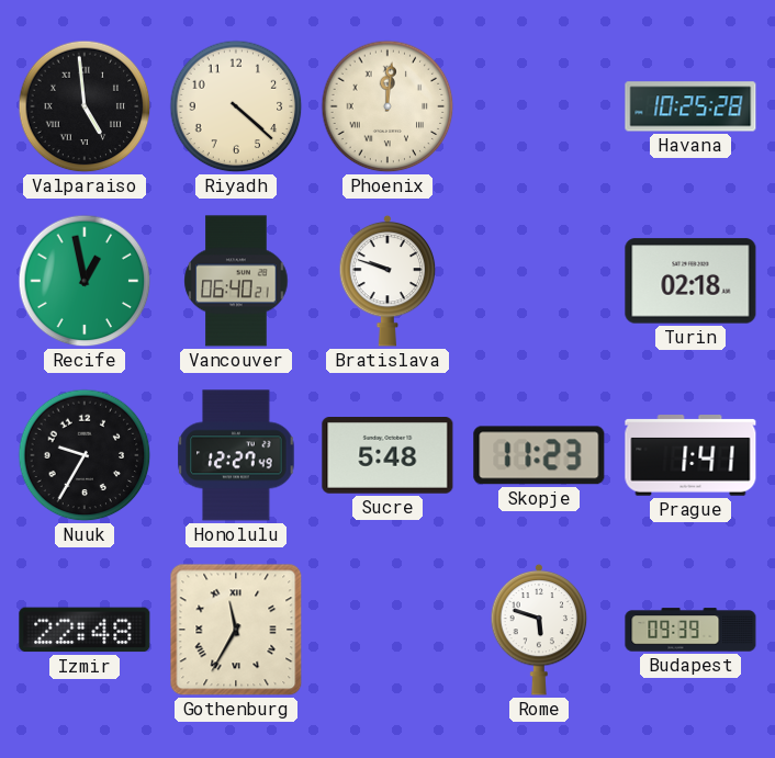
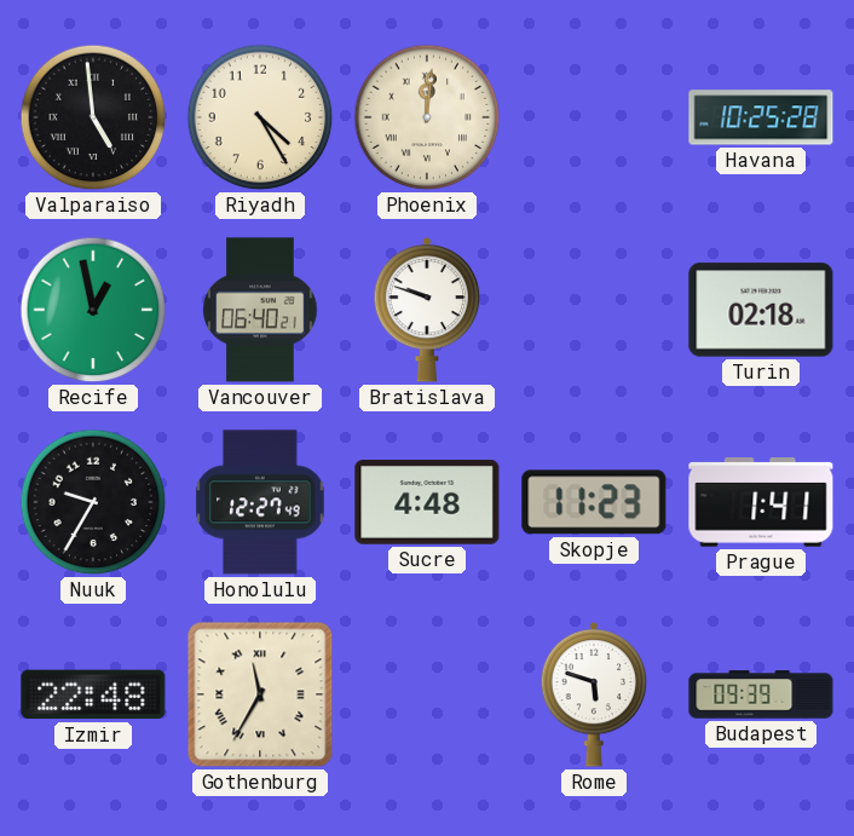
Riyadh: 4:22 -> 4:25
Sucre: 5:48 -> 4:48
